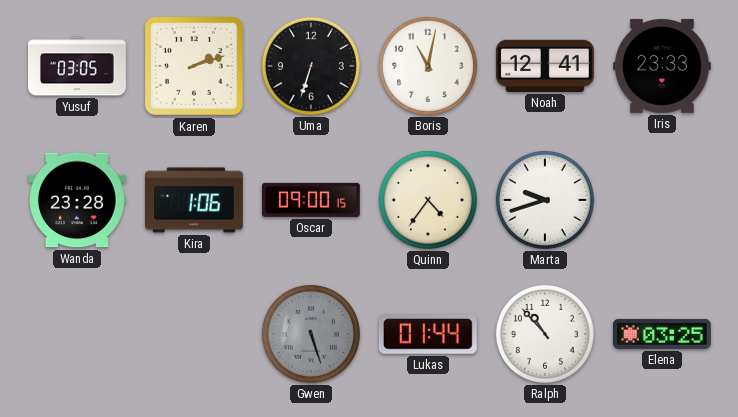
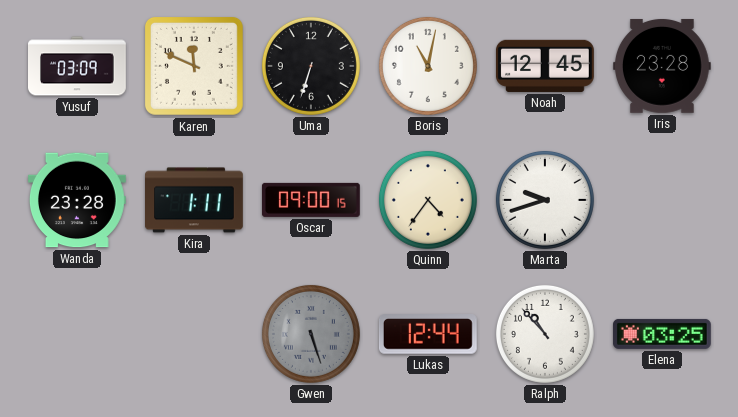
Yusuf: 03:05 -> 03:09
Karen: 2:12 -> 11:49
Noah: 12:41 -> 12:45
Iris: 23:33 -> 23:28
Kira: 1:06 -> 1:11
Lukas: 01:44 -> 12:44
